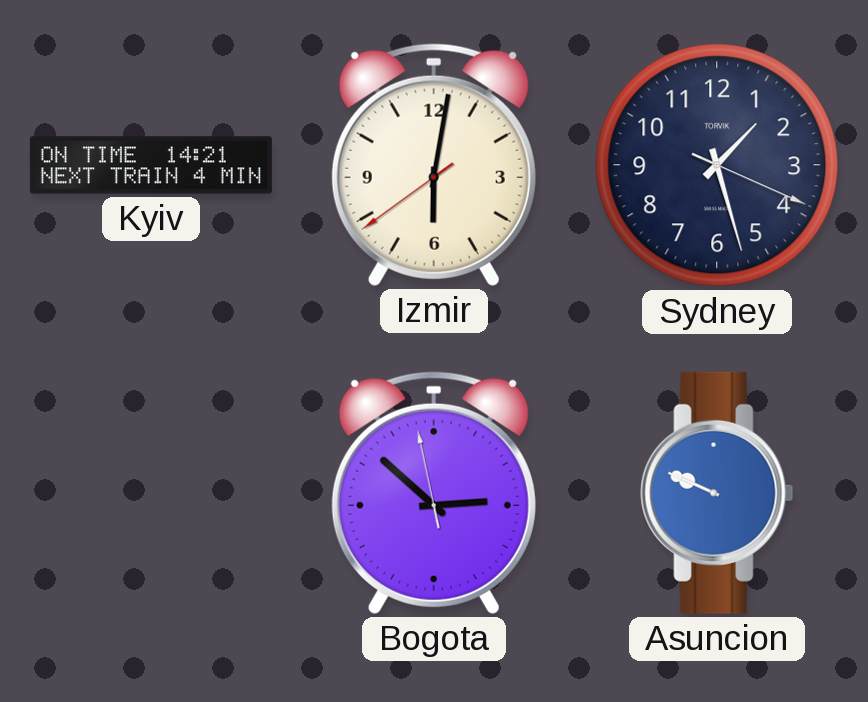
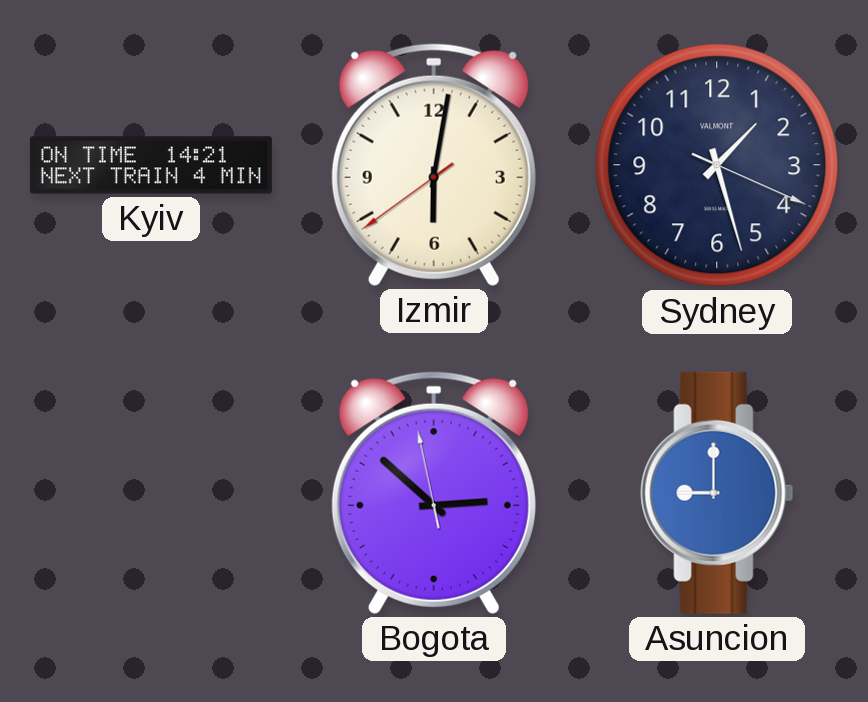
Sydney brand: TORVIK -> VALMONT
Asuncion: 9:49 -> 9:00
